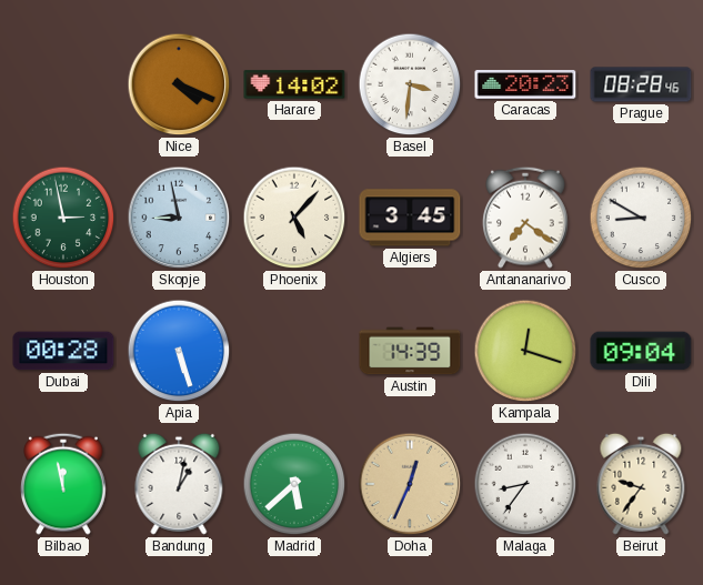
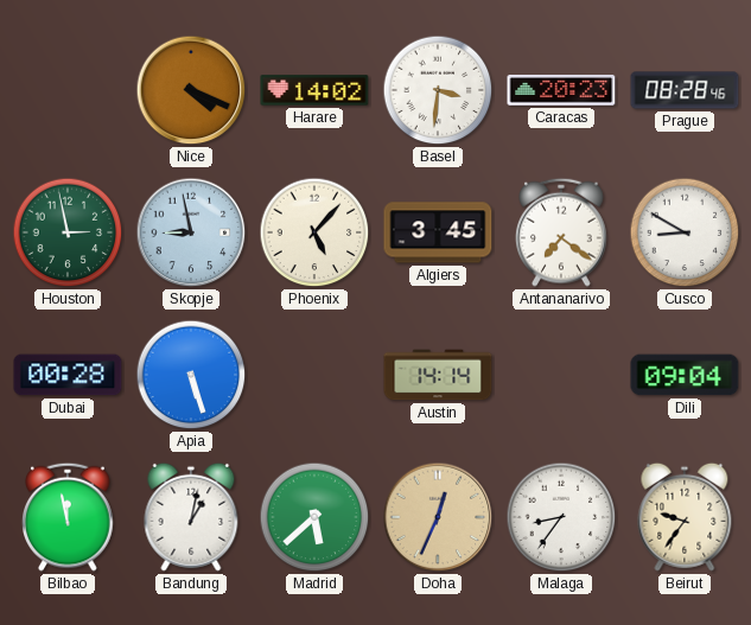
Austin: 14:39 -> 14:14
Kampala: 12:18 -> none
